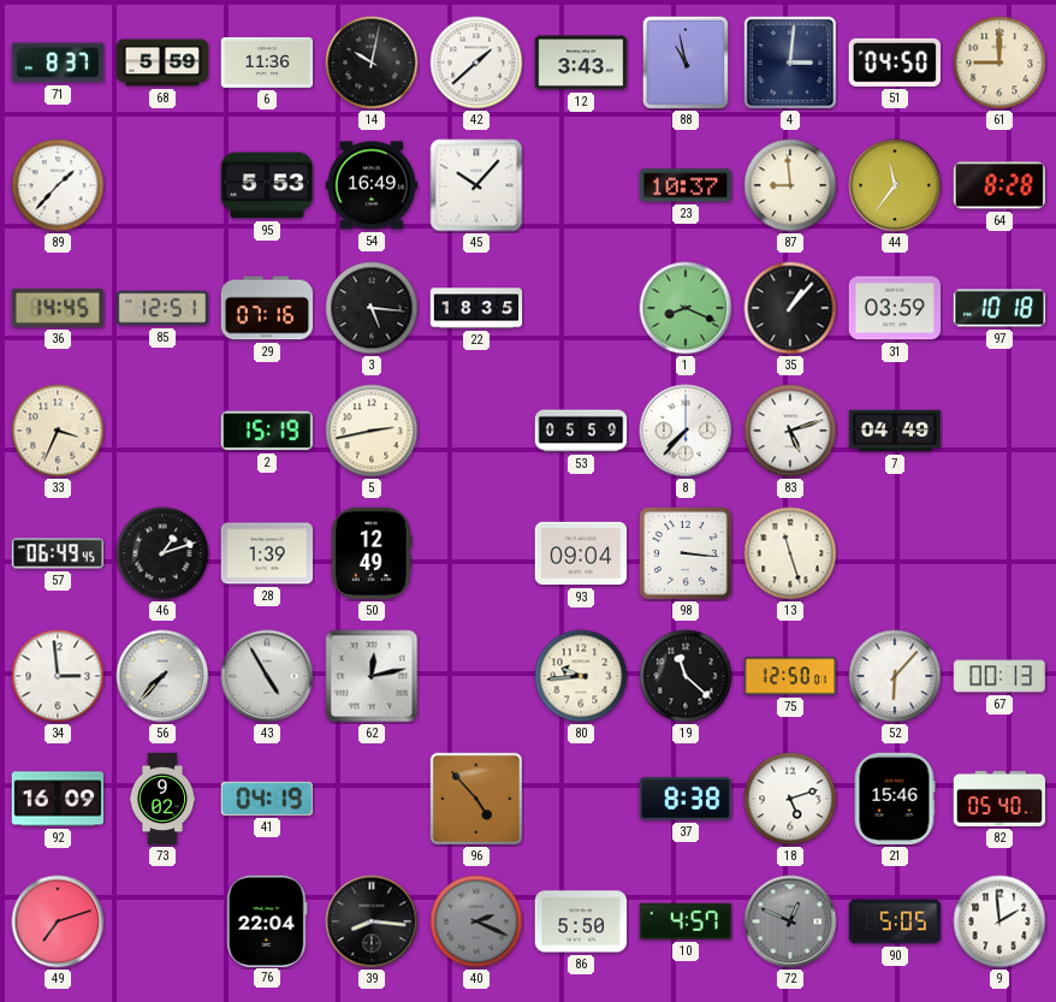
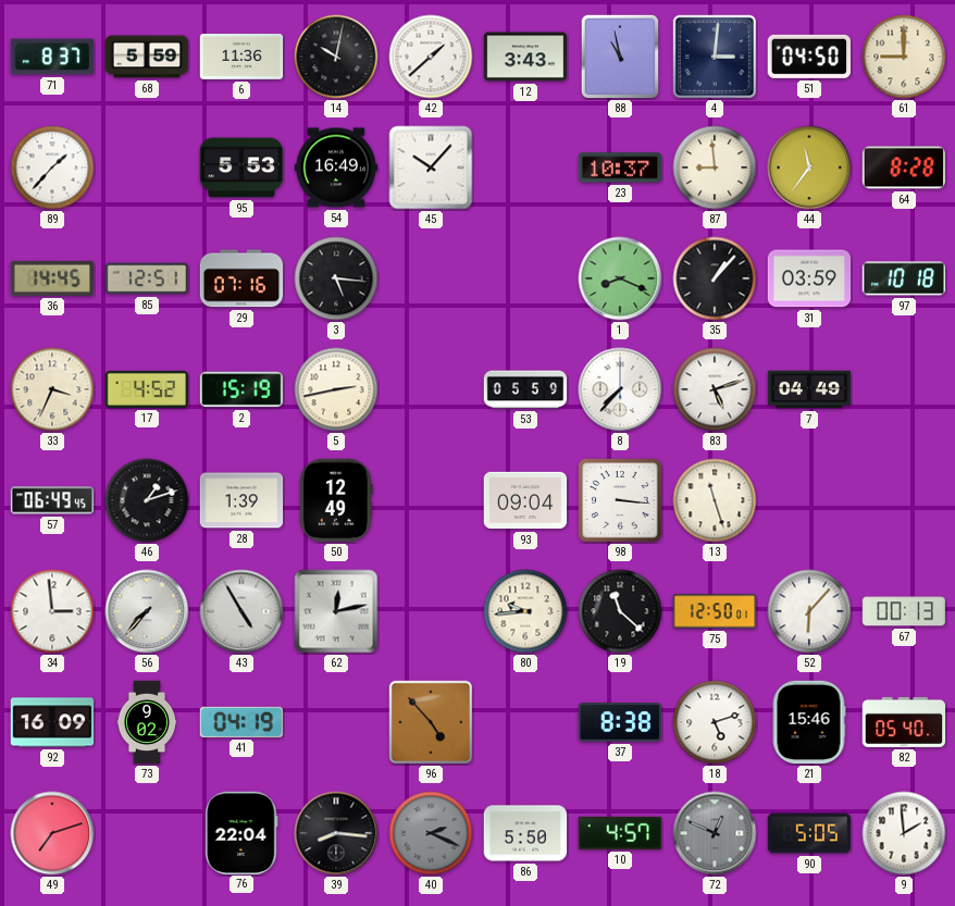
22: 18:35 -> none
17: none -> 4:52
